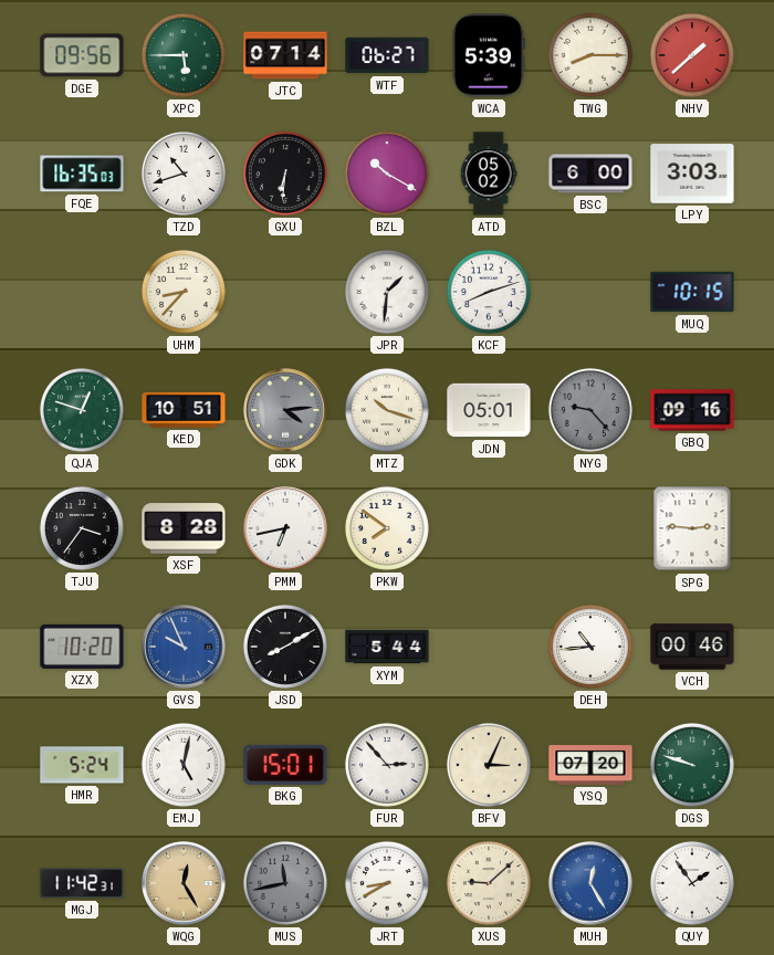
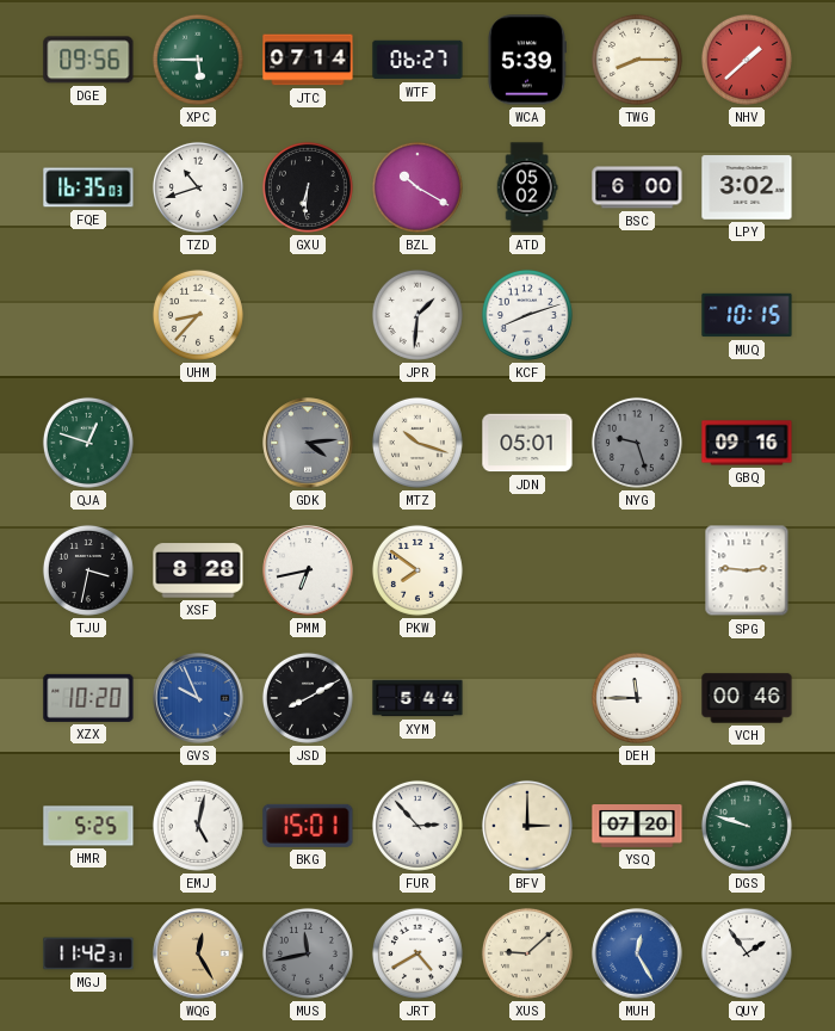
LPY: 3:03 -> 3:02
KED: 10:51 -> none
NYG: 9:23 -> 9:27
TJU: 3:36 -> 3:32
DEH: 10:44 -> 11:45
HMR: 5:24 -> 5:25
BFV: 3:04 -> 3:00
JRT: 8:40 -> 4:40
